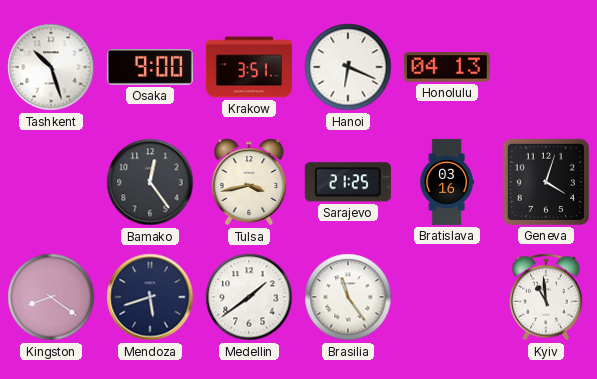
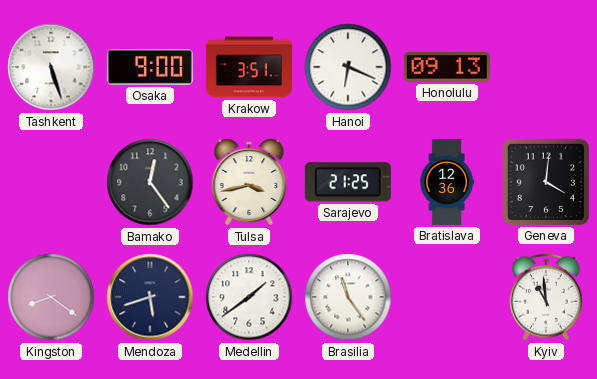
Tashkent: 10:27 -> 5:27
Honolulu: 04:13 -> 09:13
Bratislava: 03:16 -> 12:36
Geneva: 4:03 -> 4:01
